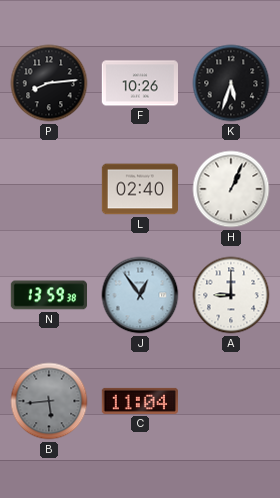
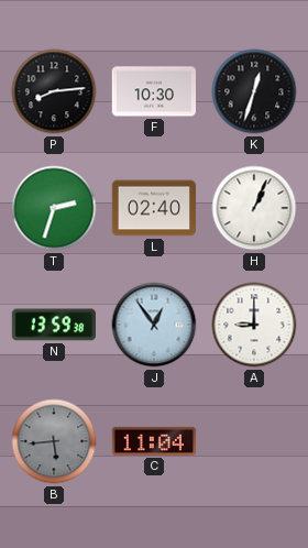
F: 10:26 -> 10:30
K: 5:33 -> 12:33
T: none -> 2:33
